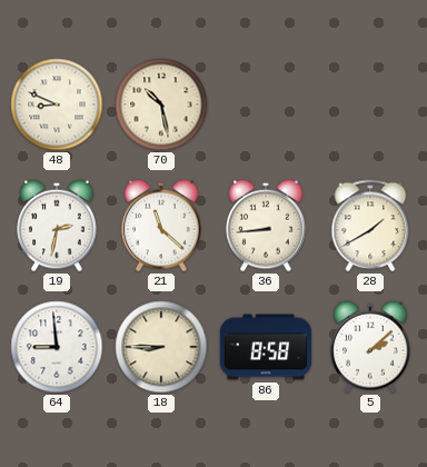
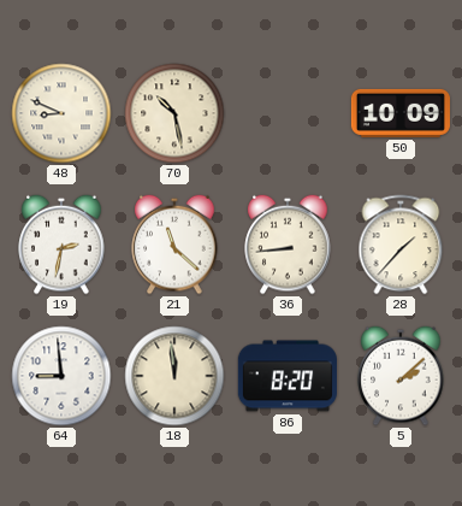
50: none -> 10:09
28: 1:40 -> 1:37
18: 8:45 -> 11:59
86: 8:58 -> 8:20
